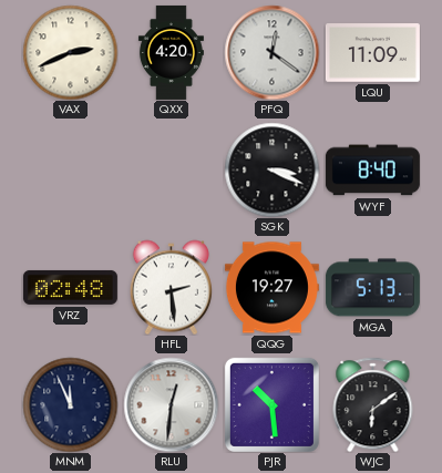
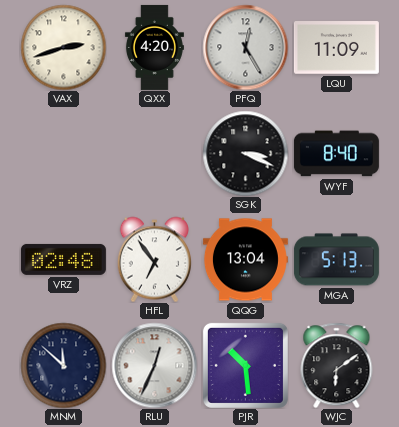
VAX: 2:41 -> 2:42
PFQ: 12:21 -> 12:25
HFL: 2:29 -> 6:54
QQG: 19:27 -> 13:04
MNM: 11:56 -> 11:52
RLU: 12:31 -> 12:34
